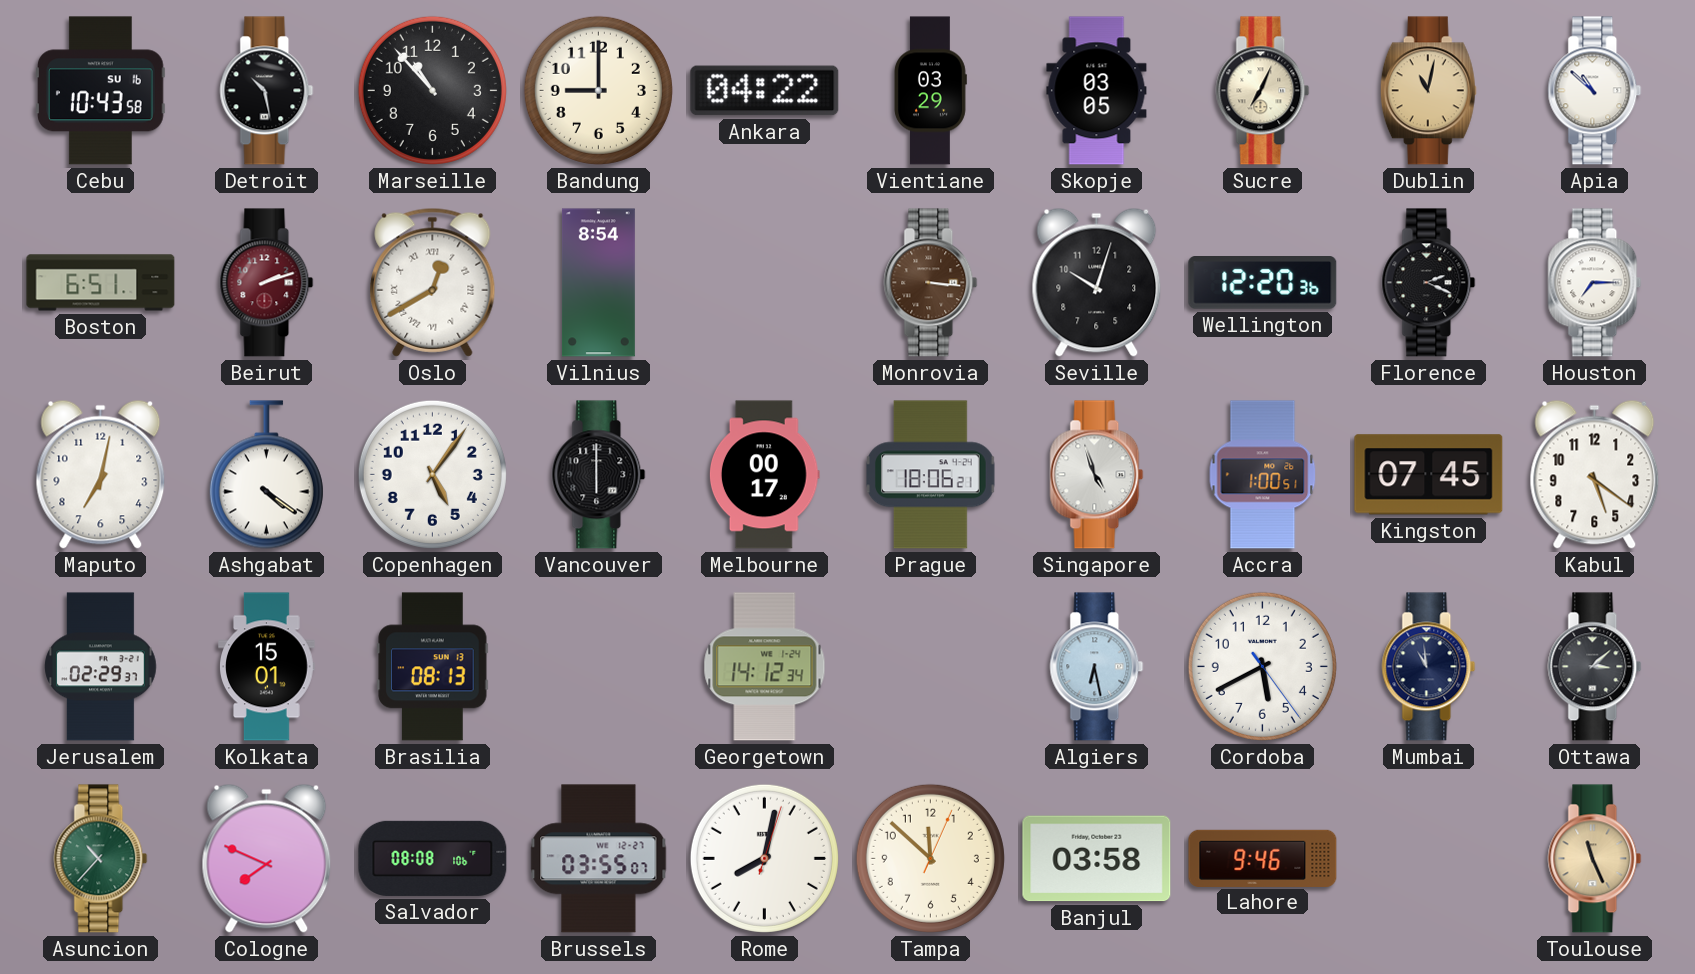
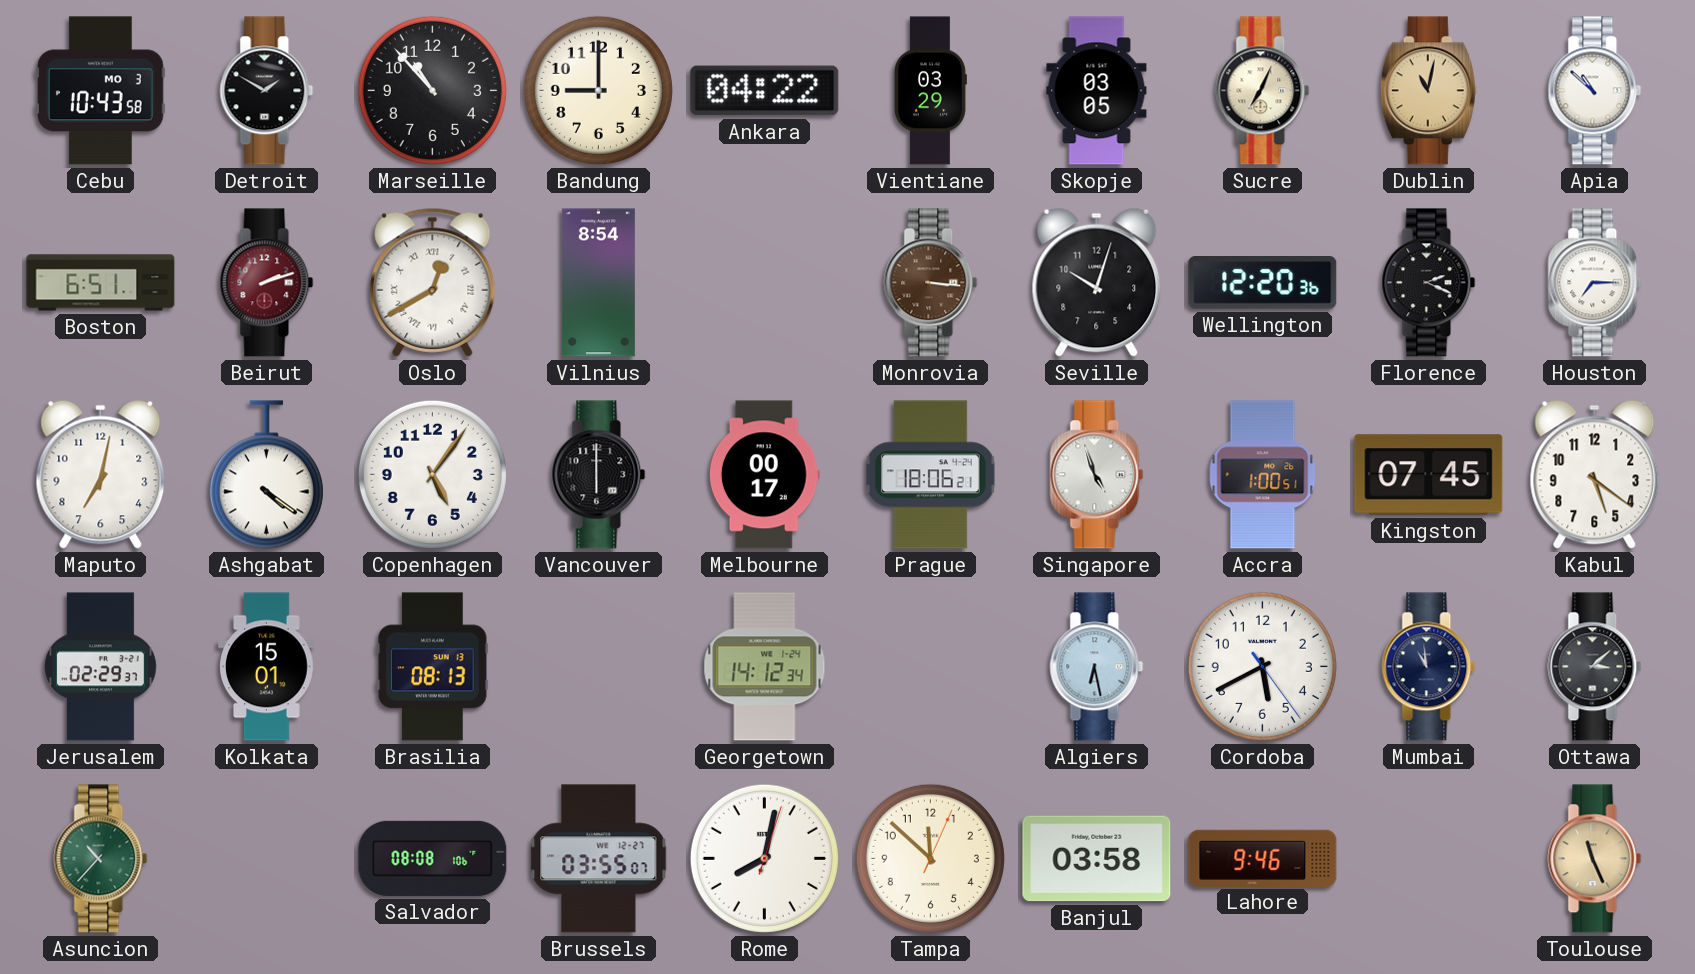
Cebu date: SU 16 -> MO 3
Detroit: 10:28 -> 1:50
Cologne: 7:49 -> none
